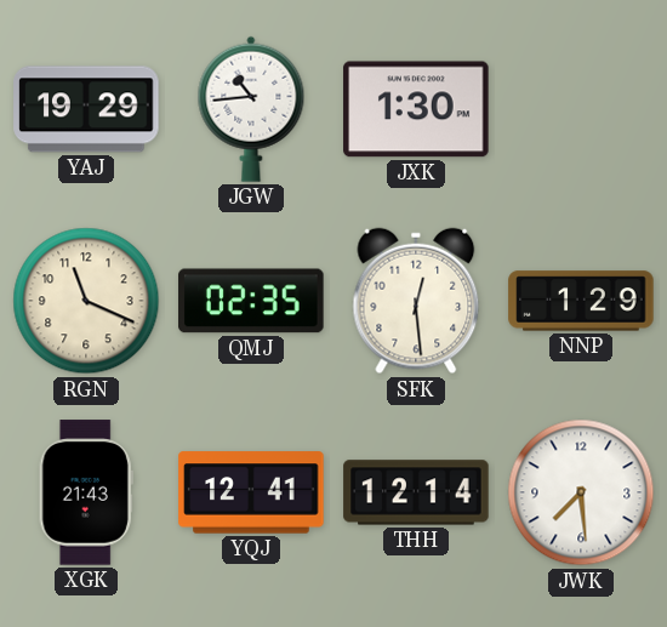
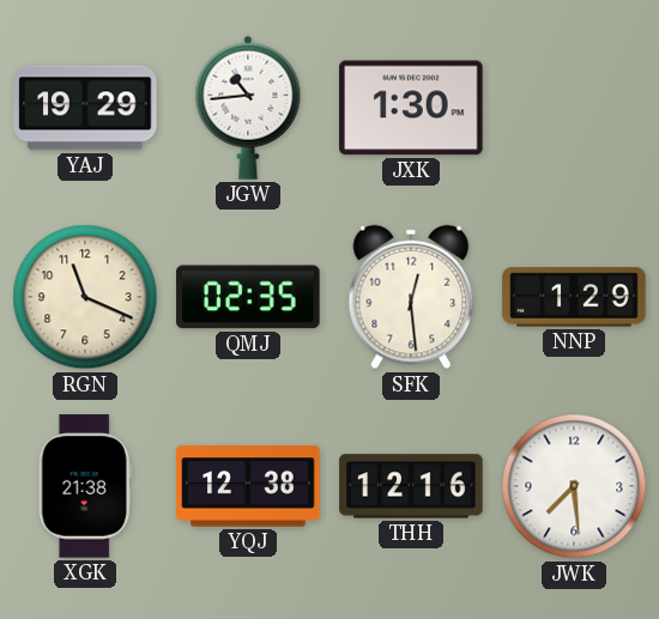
XGK: 21:43 -> 21:38
YQJ: 12:41 -> 12:38
THH: 12:14 -> 12:16
